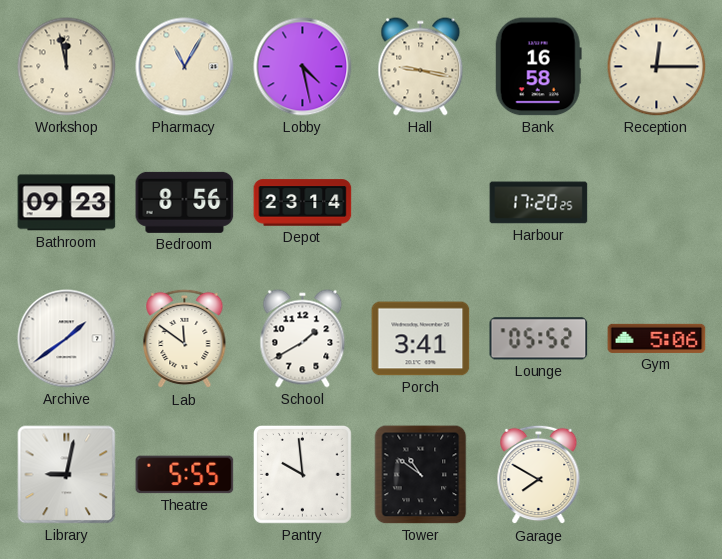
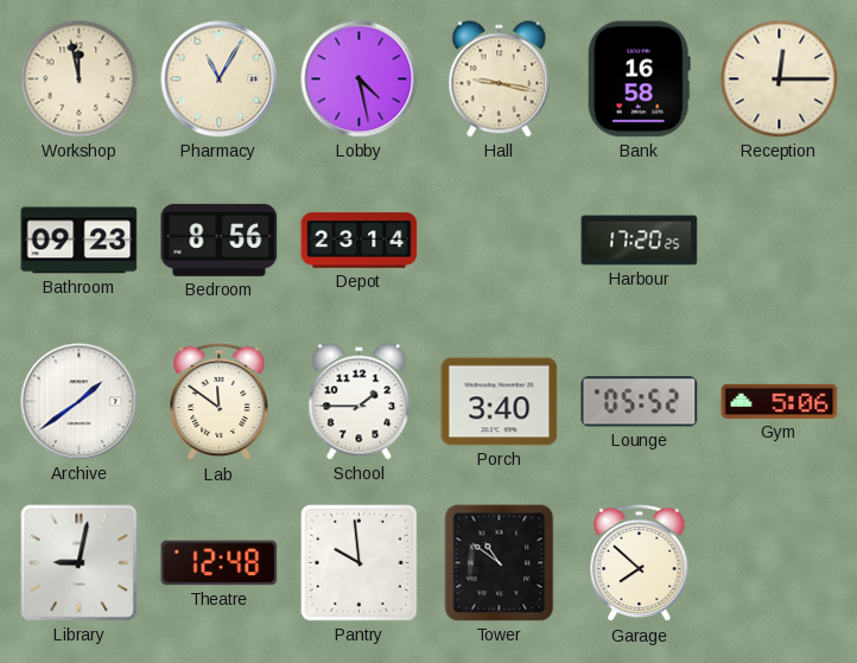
School: 1:40 -> 1:45
Porch: 3:41 -> 3:40
Theatre: 5:55 -> 12:48
Garage: 7:50 -> 7:52
